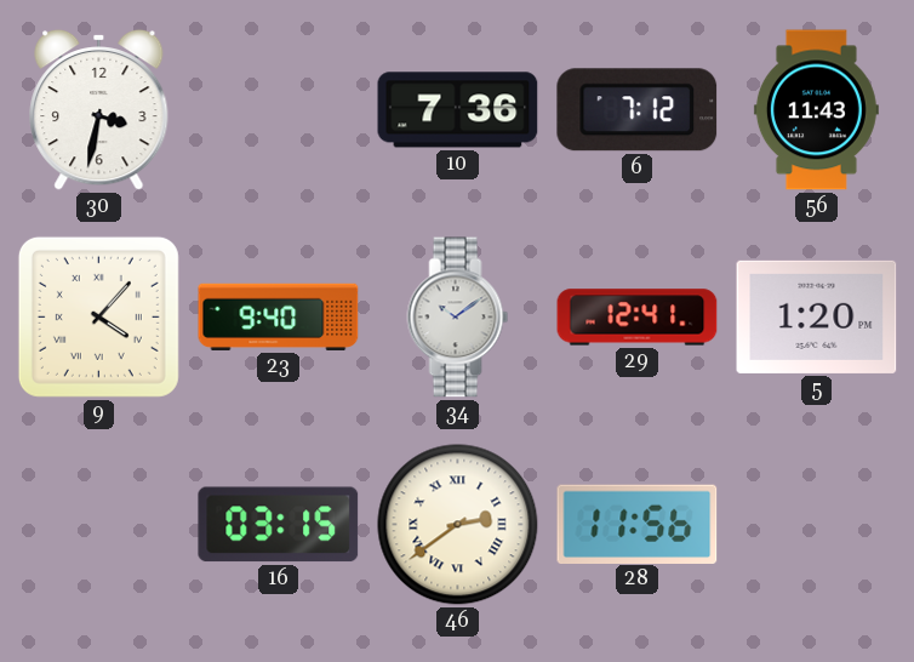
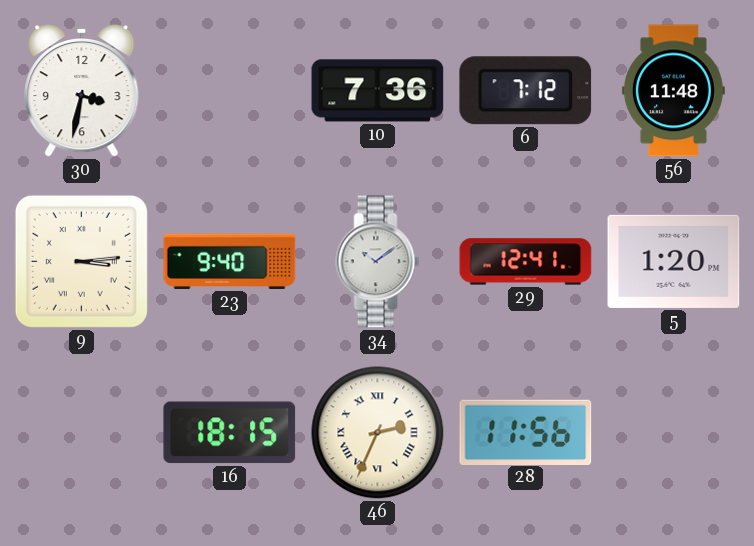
56: 11:43 -> 11:48
9: 4:07 -> 3:14
16: 03:15 -> 18:15
46: 2:39 -> 2:34
